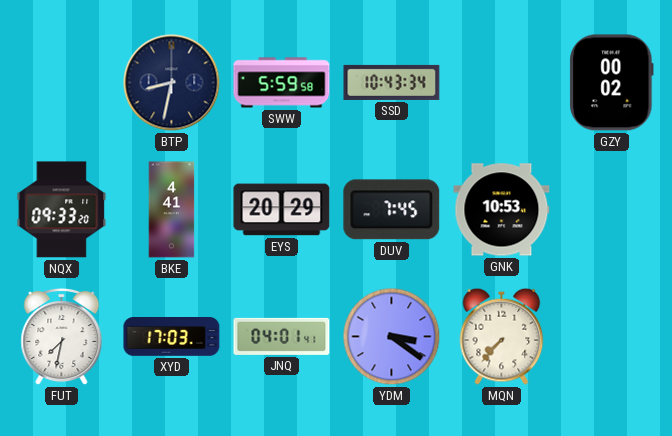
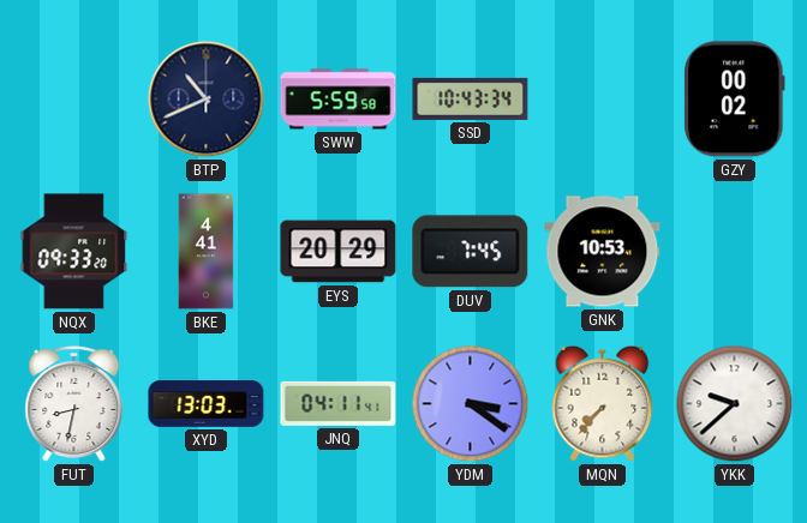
BTP: 8:32 -> 10:41
FUT: 7:32 -> 8:32
XYD: 17:03 -> 13:03
JNQ: 04:01 -> 04:11
YKK: none -> 9:38
